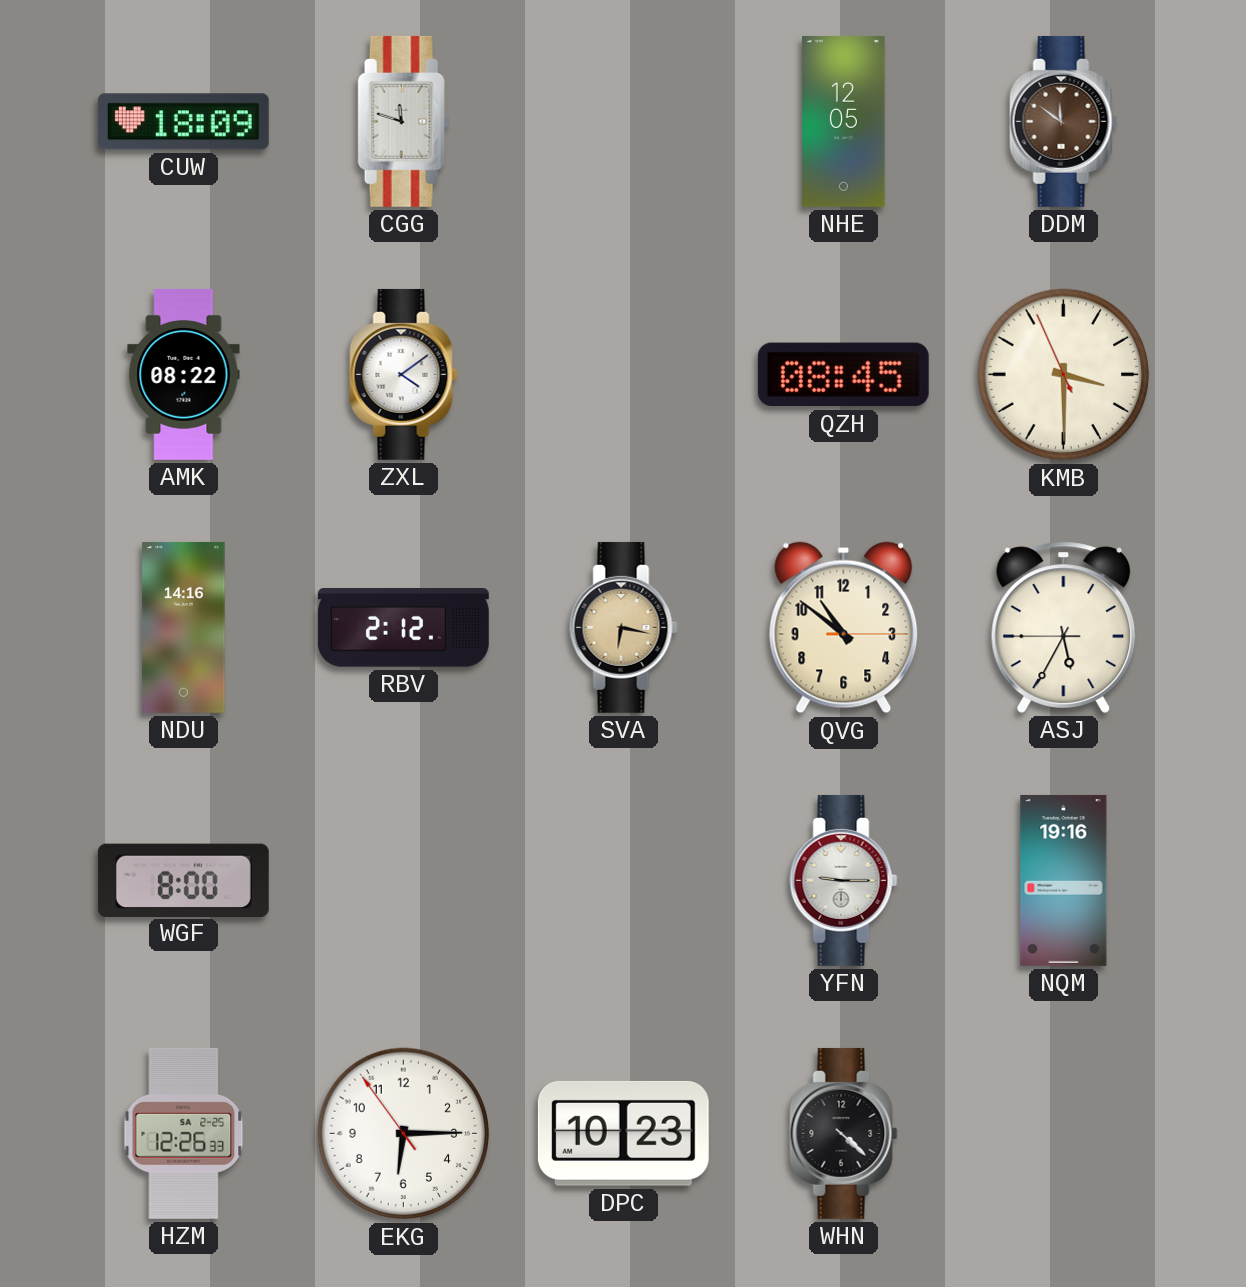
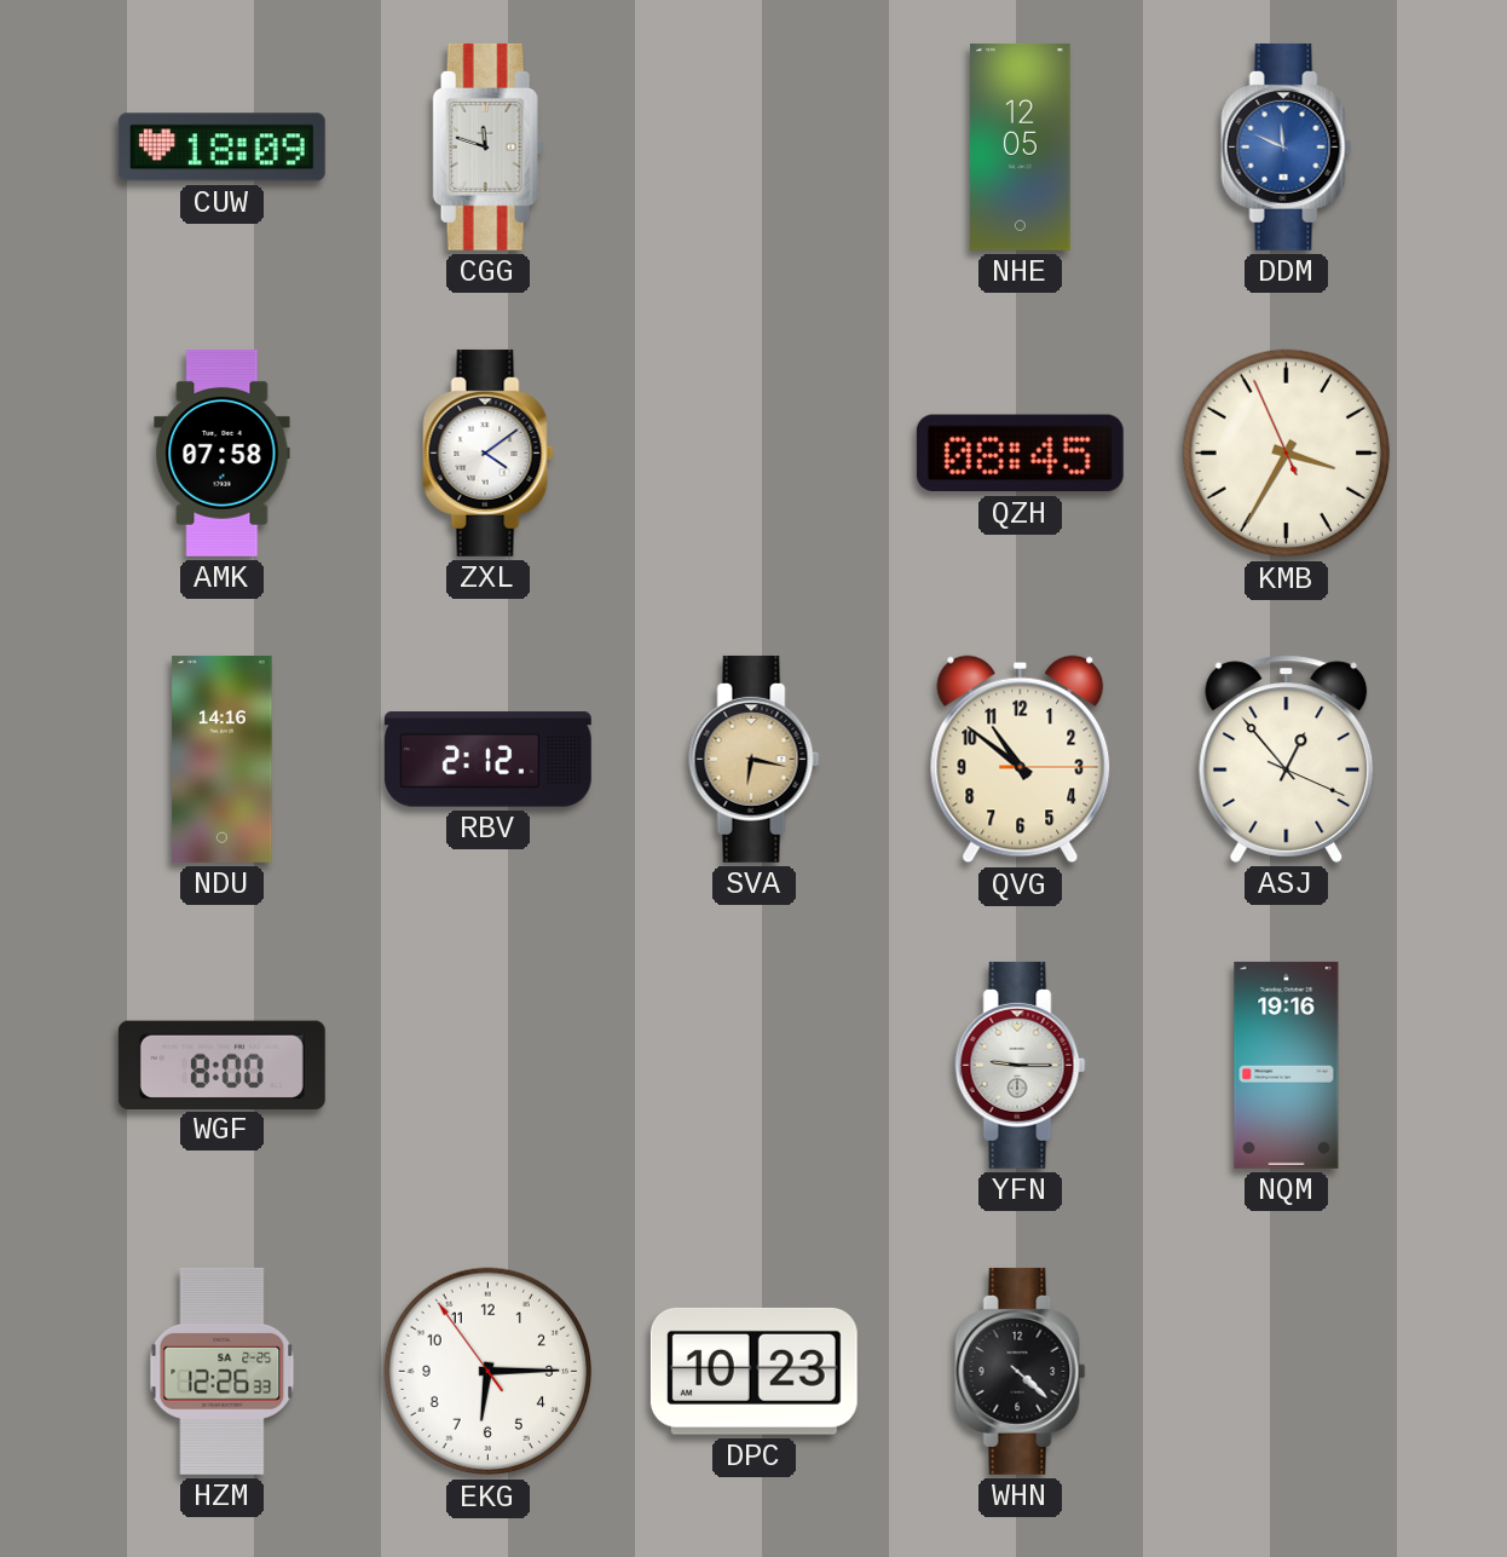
DDM: 11:51 -> 11:49
DDM dial: brown -> blue
AMK: 08:22 -> 07:58
KMB: 3:29 -> 3:34
ASJ: 5:34 -> 12:53
